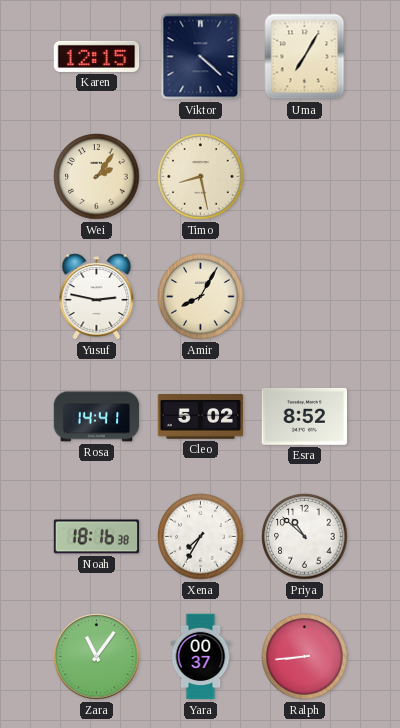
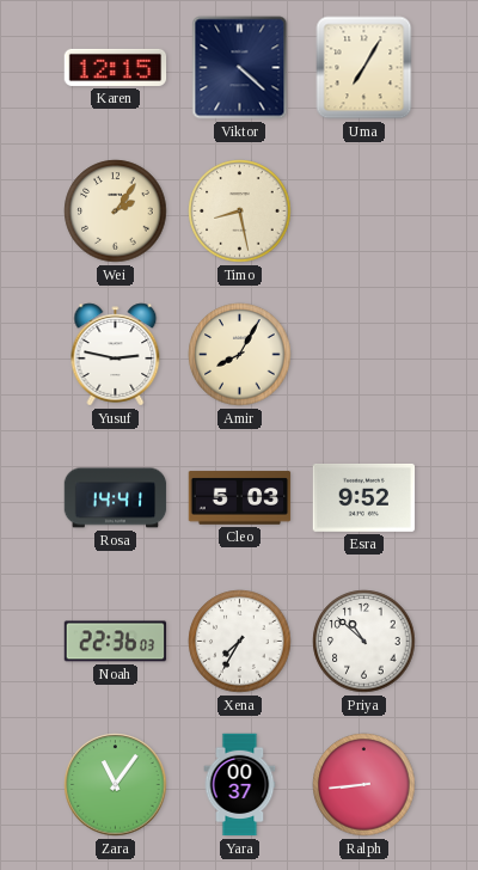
Cleo: 5:02 -> 5:03
Esra: 8:52 -> 9:52
Noah: 18:16 -> 22:36
